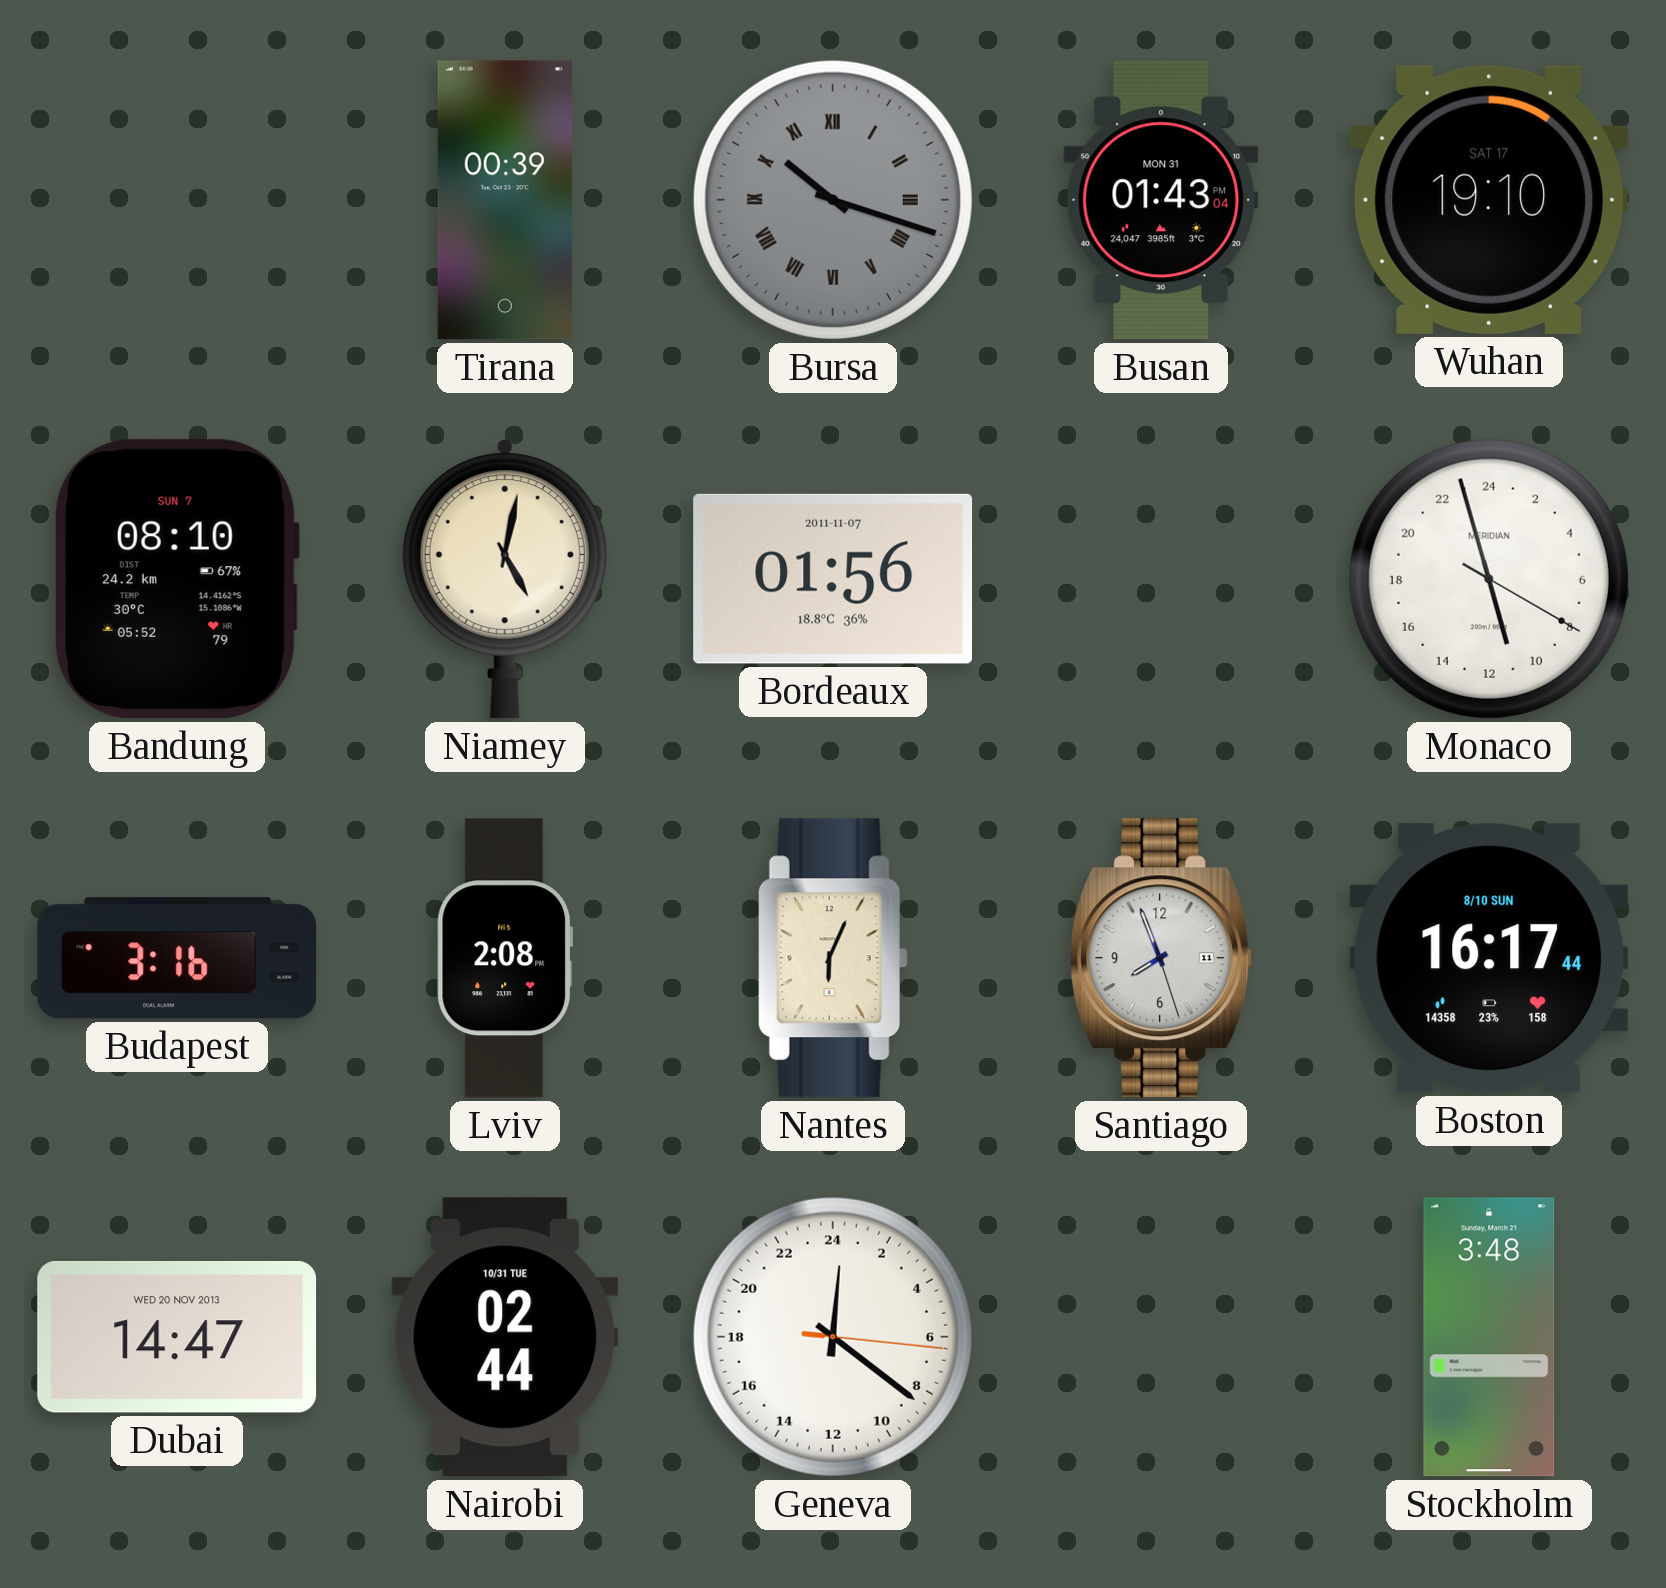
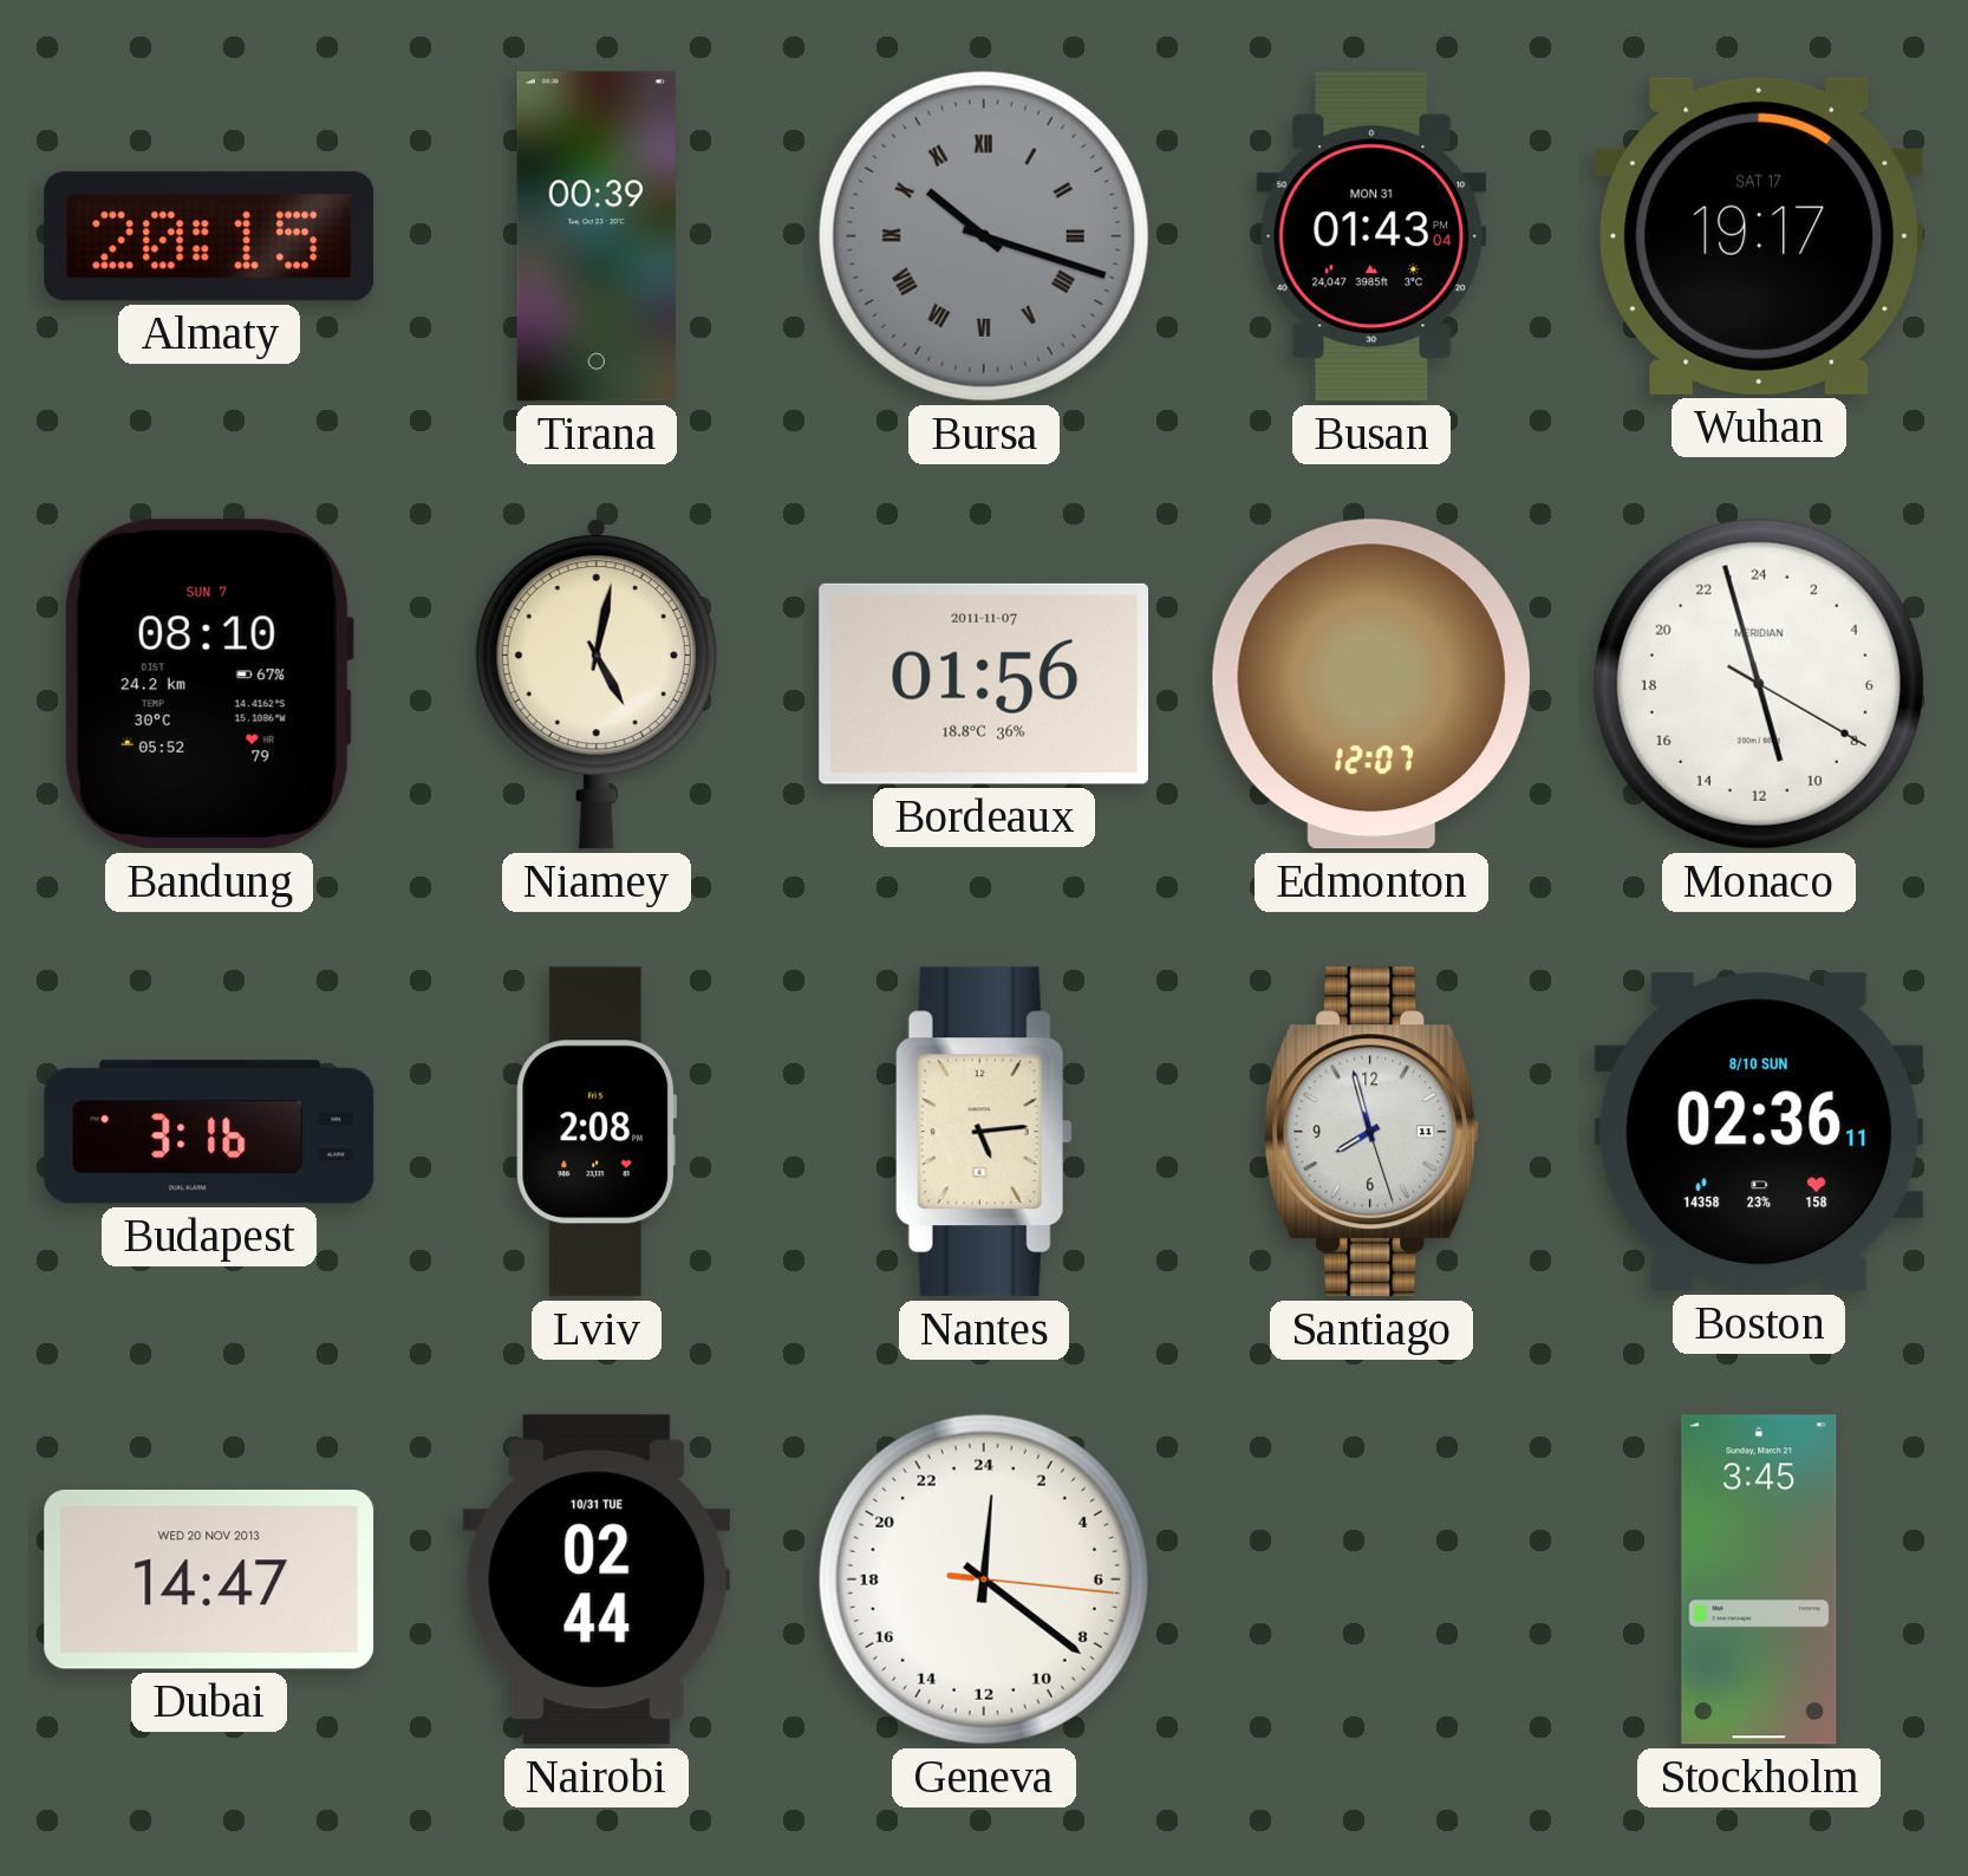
Almaty: none -> 20:15
Wuhan: 19:10 -> 19:17
Edmonton: none -> 12:07
Nantes: 6:04 -> 5:14
Santiago: 7:56 -> 7:57
Boston: 16:17 -> 02:36
Stockholm: 3:48 -> 3:45
